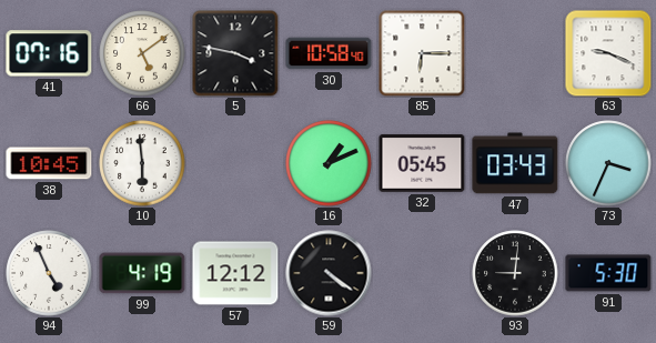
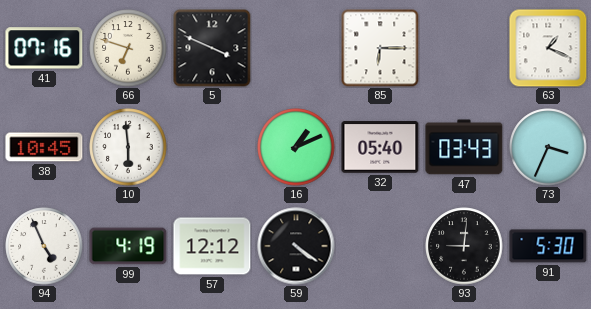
66: 5:09 -> 6:48
5: 3:47 -> 3:49
30: 10:58 -> none
63: 9:19 -> 1:19
32: 05:45 -> 05:40
